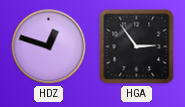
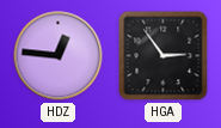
HDZ: 12:48 -> 12:46
